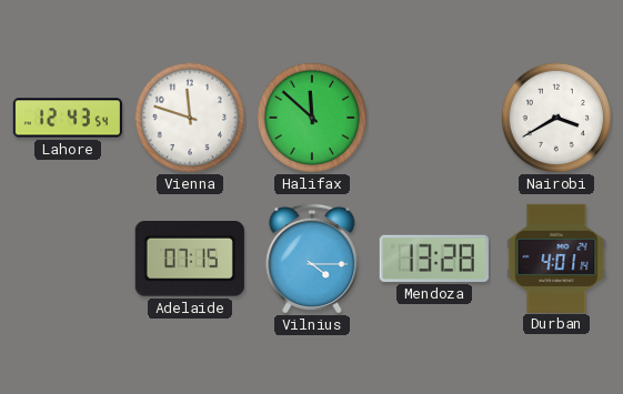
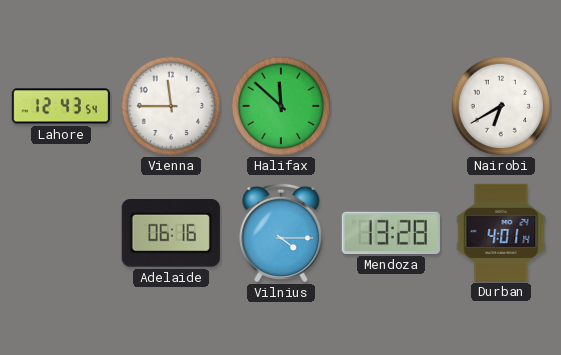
Vienna: 11:48 -> 11:45
Nairobi: 3:40 -> 6:40
Adelaide: 07:15 -> 06:16
